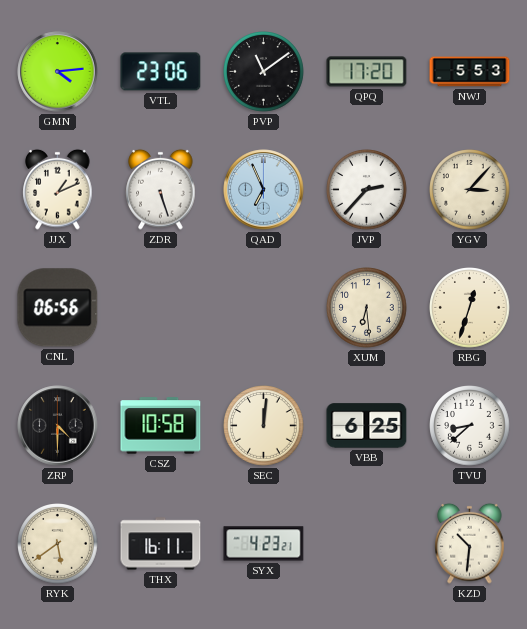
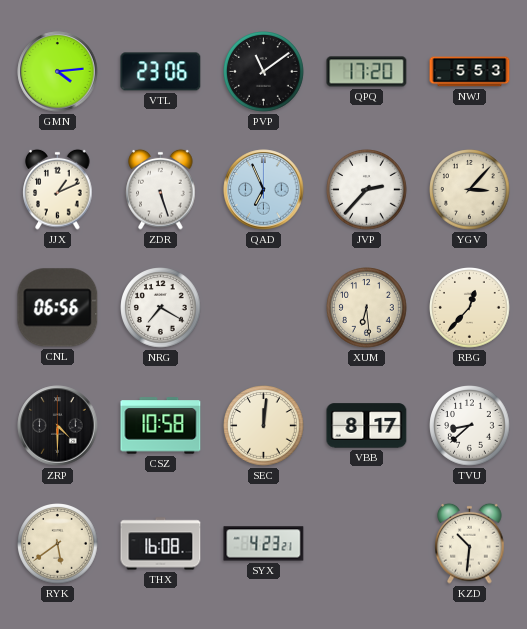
NRG: none -> 7:20
RBG: 12:33 -> 12:37
VBB: 6:25 -> 8:17
THX: 16:11 -> 16:08
